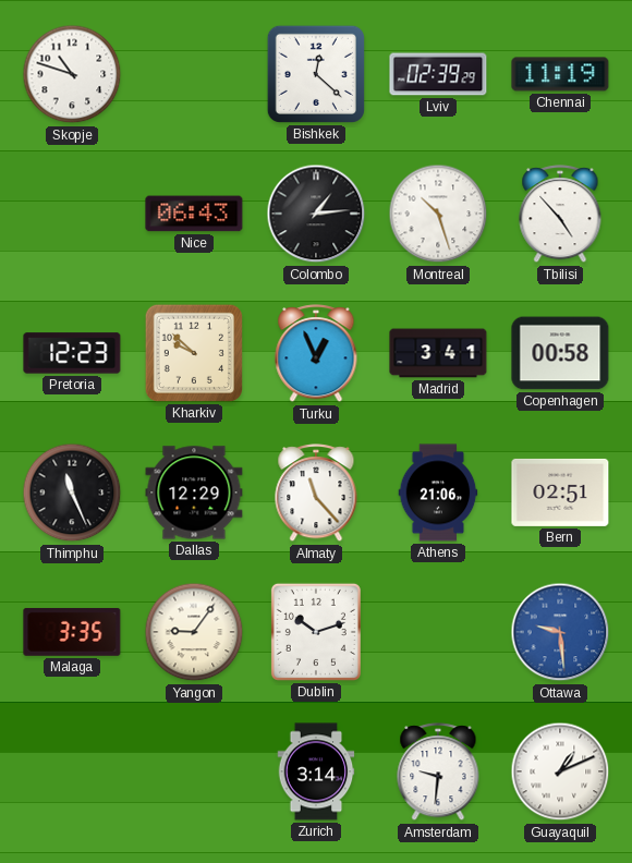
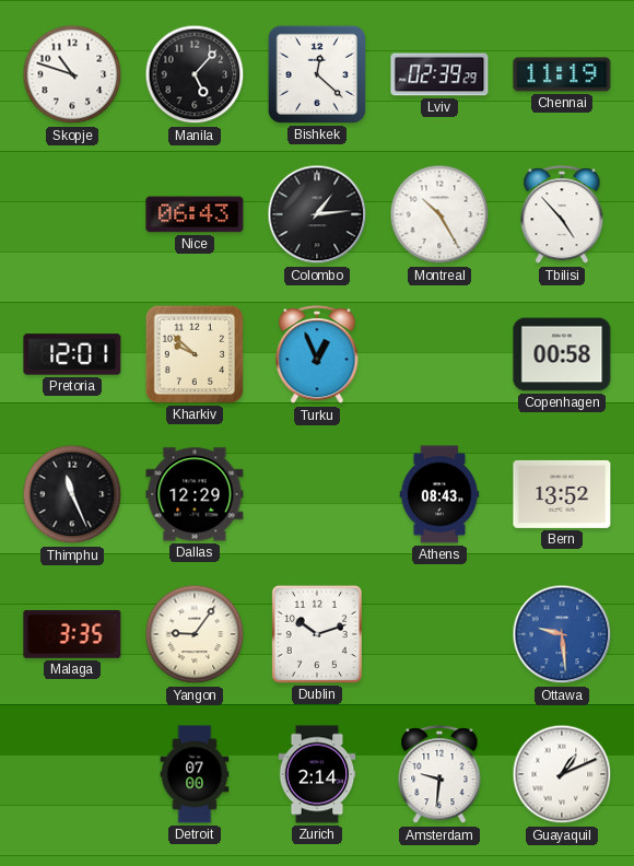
Manila: none -> 5:07
Montreal: 10:27 -> 10:25
Pretoria: 12:23 -> 12:01
Madrid: 3:41 -> none
Almaty: 11:23 -> none
Athens: 21:06 -> 08:43
Bern: 02:51 -> 13:52
Detroit: none -> 07:00
Zurich: 3:14 -> 2:14
